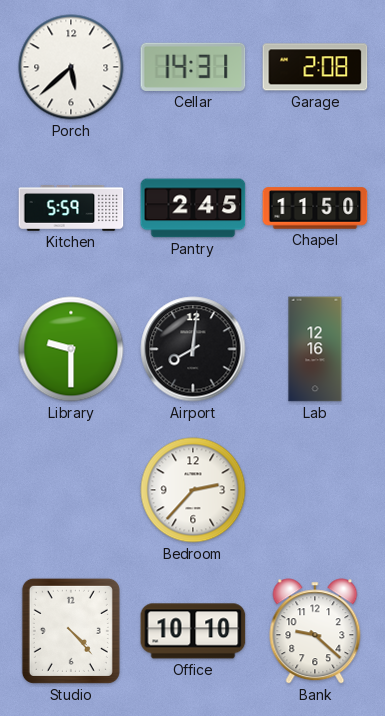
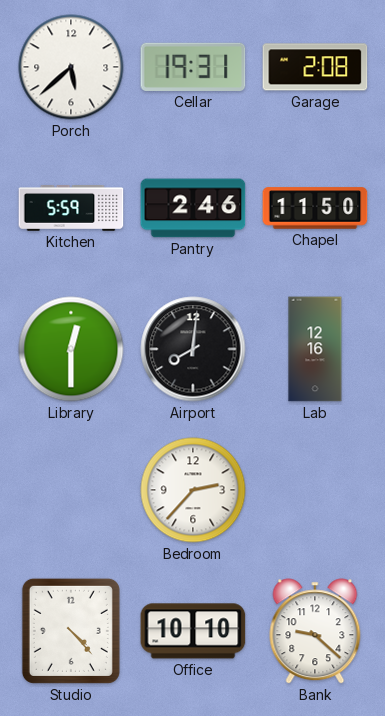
Cellar: 14:31 -> 19:31
Pantry: 2:45 -> 2:46
Library: 9:30 -> 12:30
